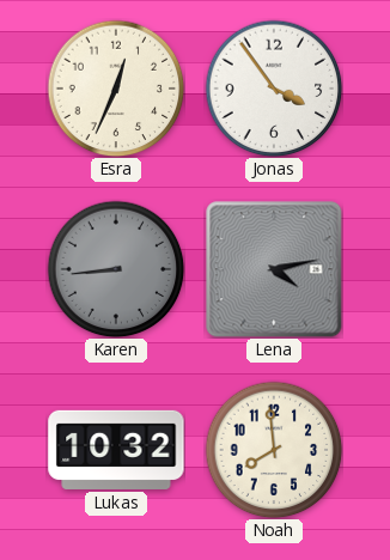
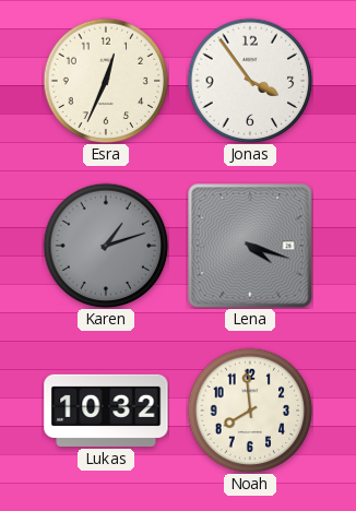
Karen: 8:44 -> 1:12
Lena: 4:13 -> 4:18
